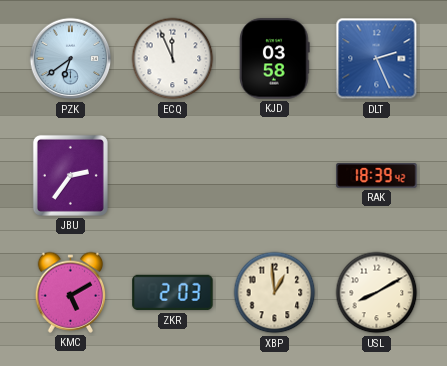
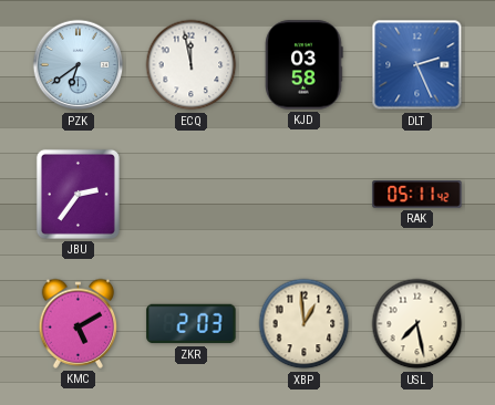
ECQ: 11:56 -> 11:58
RAK: 18:39 -> 05:11
USL: 8:10 -> 7:28
